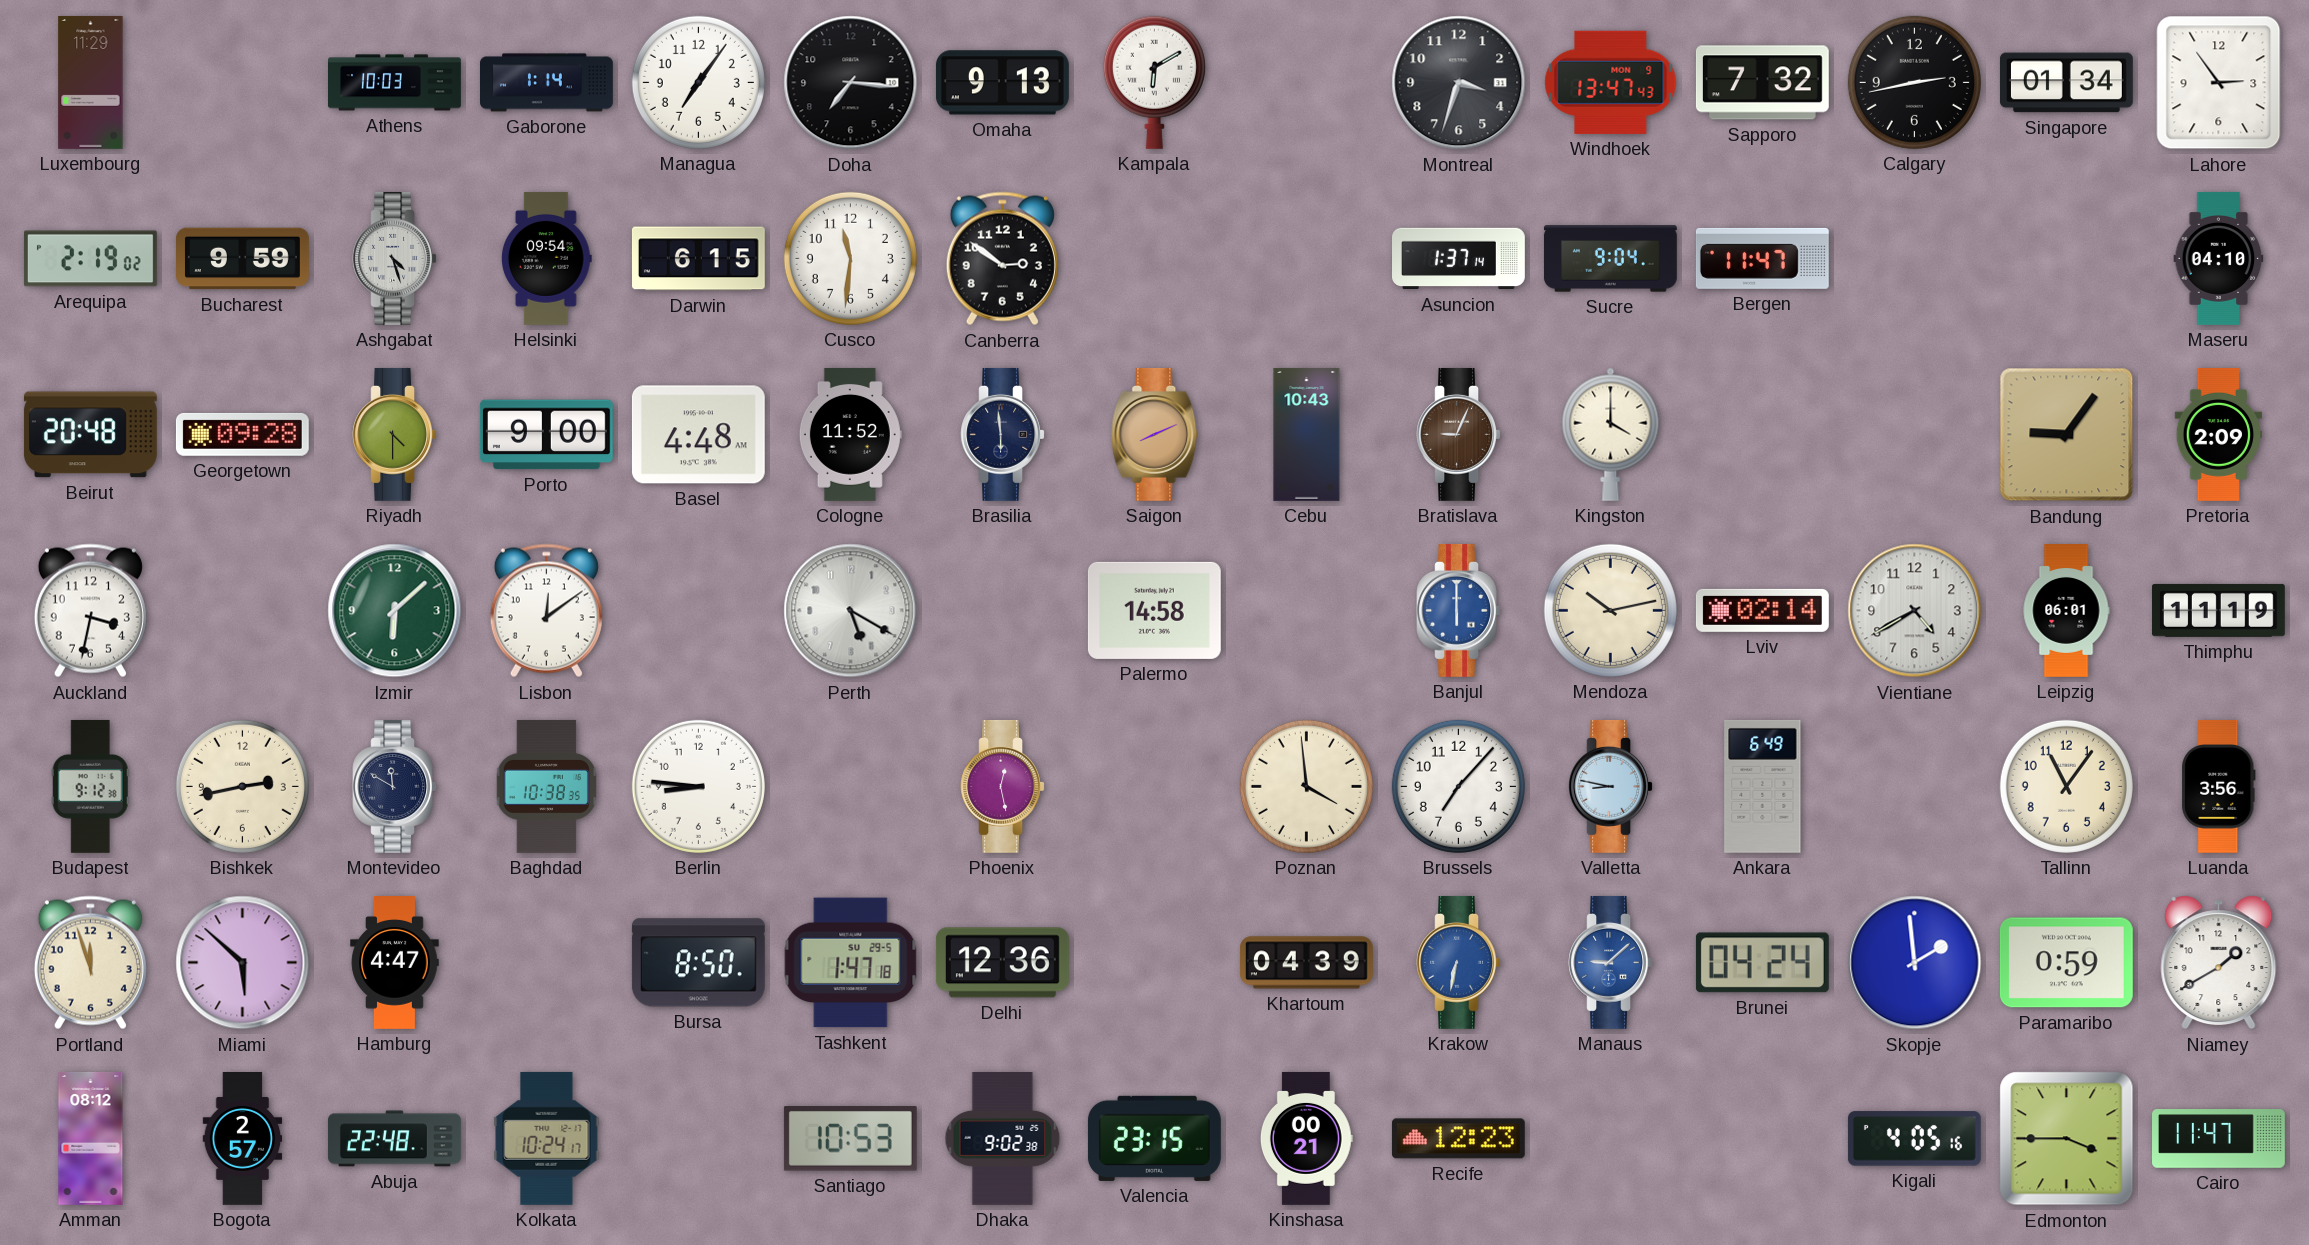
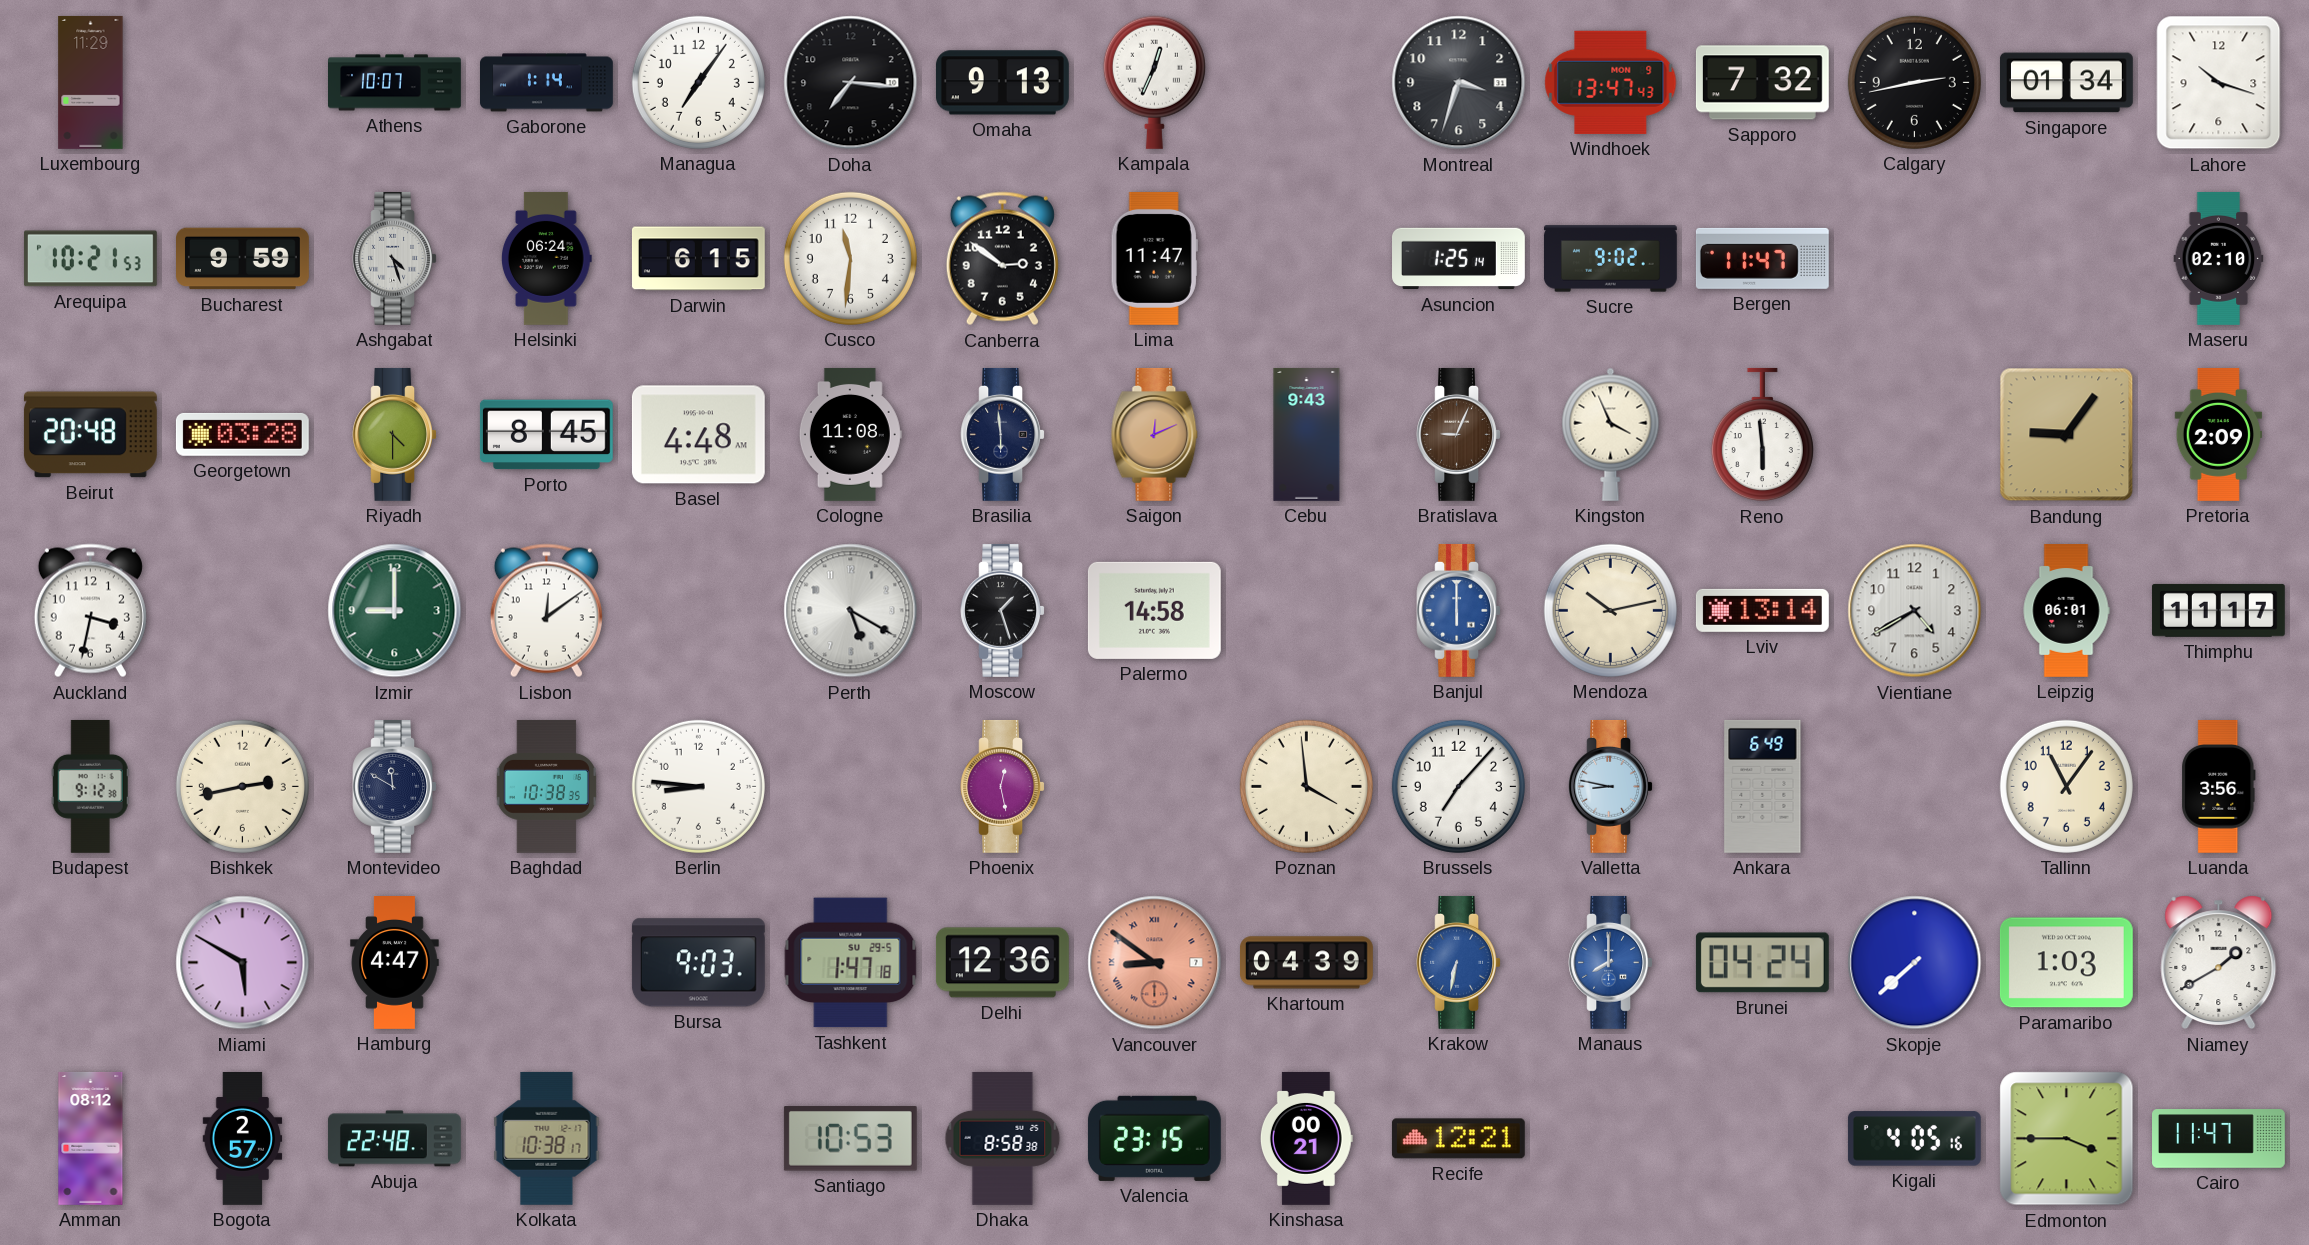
Athens: 10:03 -> 10:07
Kampala: 6:10 -> 12:34
Lahore: 2:54 -> 10:18
Arequipa: 2:19 -> 10:21
Helsinki: 09:54 -> 06:24
Lima: none -> 11:47
Asuncion: 1:37 -> 1:25
Sucre: 9:04 -> 9:02
Maseru: 04:10 -> 02:10
Georgetown: 09:28 -> 03:28
Porto: 9:00 -> 8:45
Cologne: 11:52 -> 11:08
Saigon: 8:11 -> 12:11
Cebu: 10:43 -> 9:43
Kingston: 4:00 -> 3:56
Reno: none -> 5:59
Izmir: 6:08 -> 9:00
Moscow: none -> 1:27
Lviv: 02:14 -> 13:14
Thimphu: 11:19 -> 11:17
Portland: 11:57 -> none
Miami: 5:52 -> 5:50
Bursa: 8:50 -> 9:03
Vancouver: none -> 8:51
Manaus: 9:08 -> 8:00
Skopje: 1:59 -> 7:38
Paramaribo: 0:59 -> 1:03
Kolkata: 10:24 -> 10:38
Dhaka: 9:02 -> 8:58
Recife: 12:23 -> 12:21
